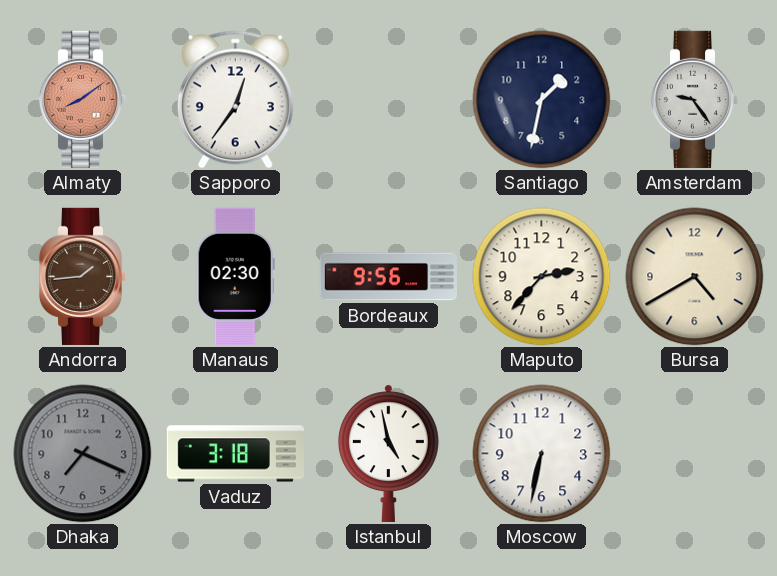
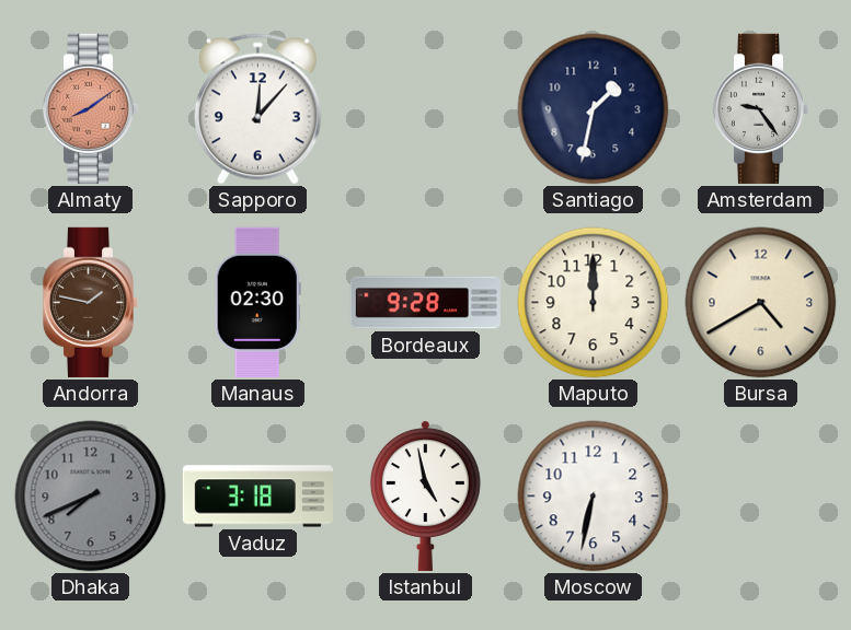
Sapporo: 12:36 -> 12:07
Andorra: 1:44 -> 1:47
Bordeaux: 9:56 -> 9:28
Maputo: 2:37 -> 12:00
Dhaka: 7:19 -> 7:41
